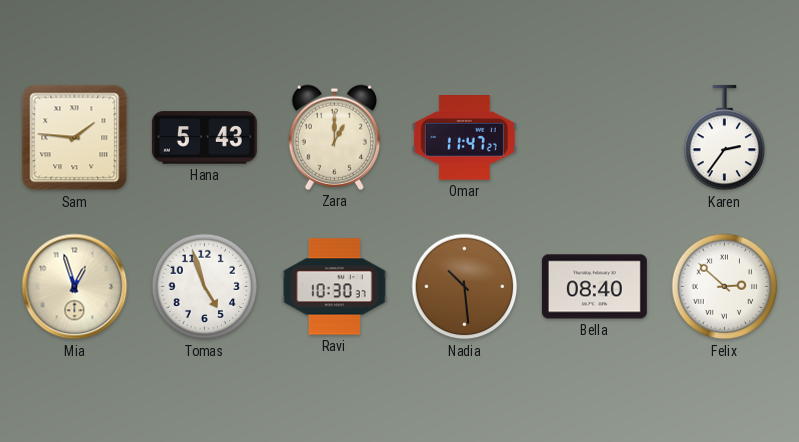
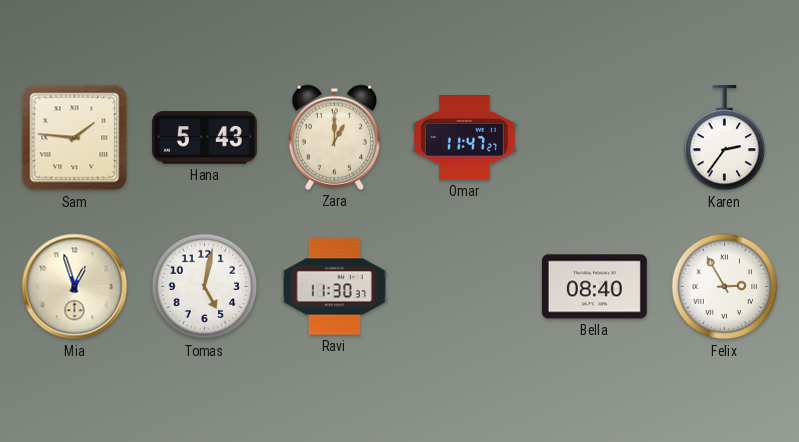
Tomas: 4:57 -> 5:02
Ravi: 10:30 -> 11:30
Nadia: 10:29 -> none
Felix: 2:52 -> 2:55
